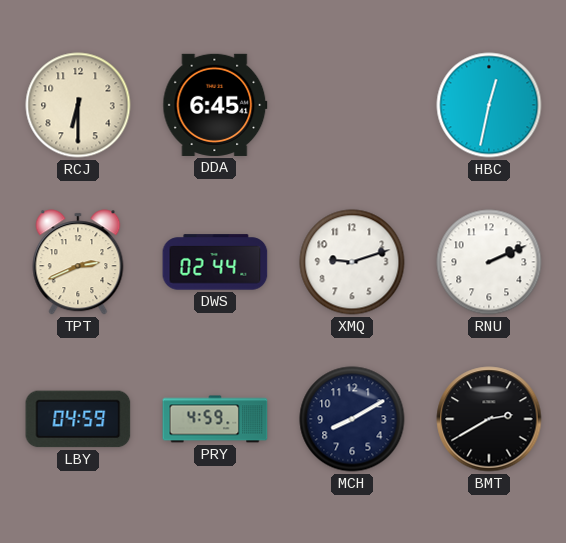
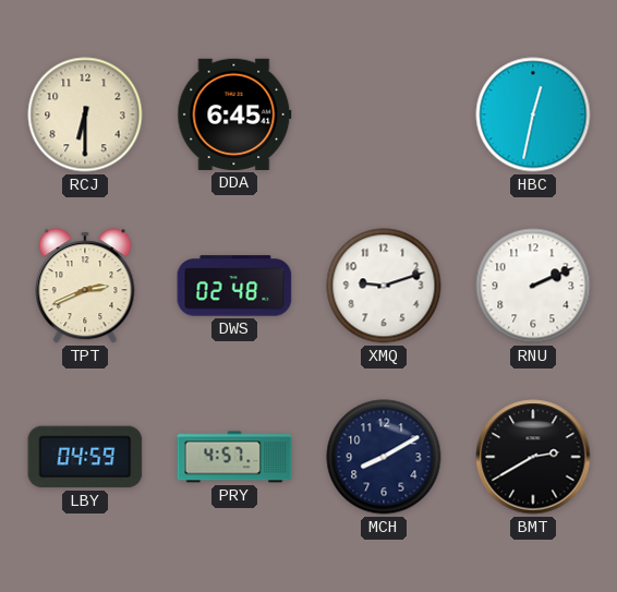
DWS: 02:44 -> 02:48
PRY: 4:59 -> 4:57
